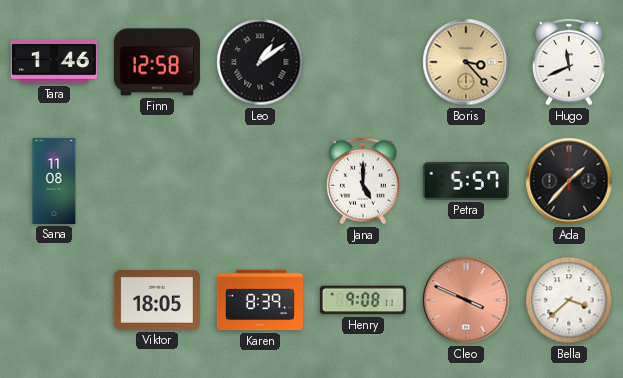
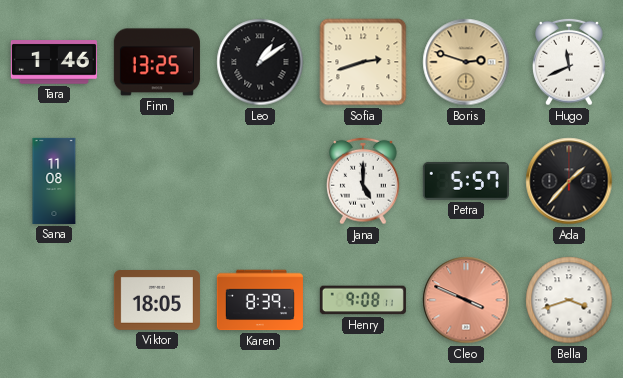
Finn: 12:58 -> 13:25
Sofia: none -> 2:42
Boris: 3:23 -> 2:48
Bella: 3:38 -> 3:42
